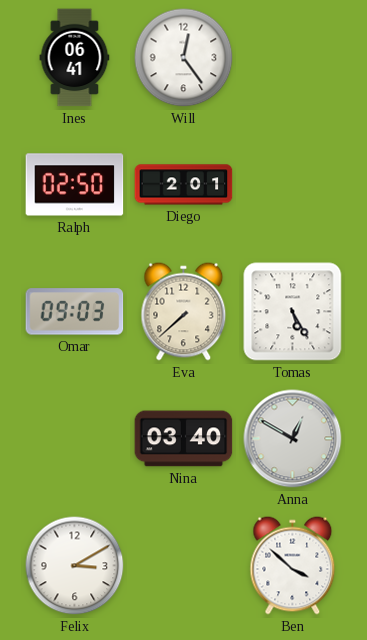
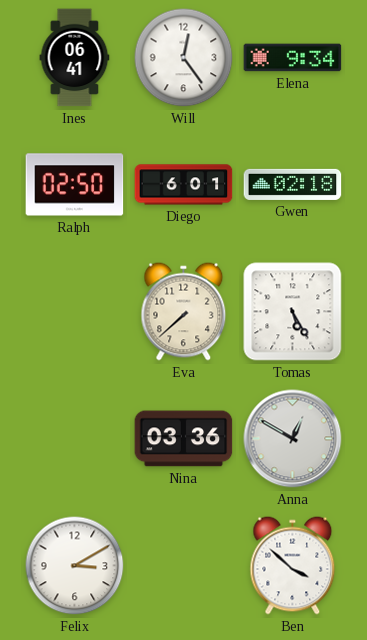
Elena: none -> 9:34
Diego: 2:01 -> 6:01
Gwen: none -> 02:18
Omar: 09:03 -> none
Nina: 03:40 -> 03:36
